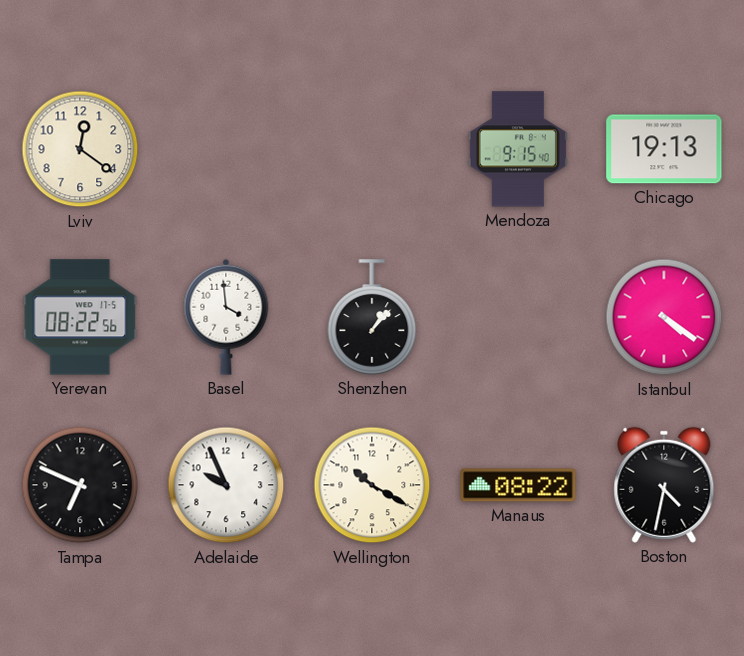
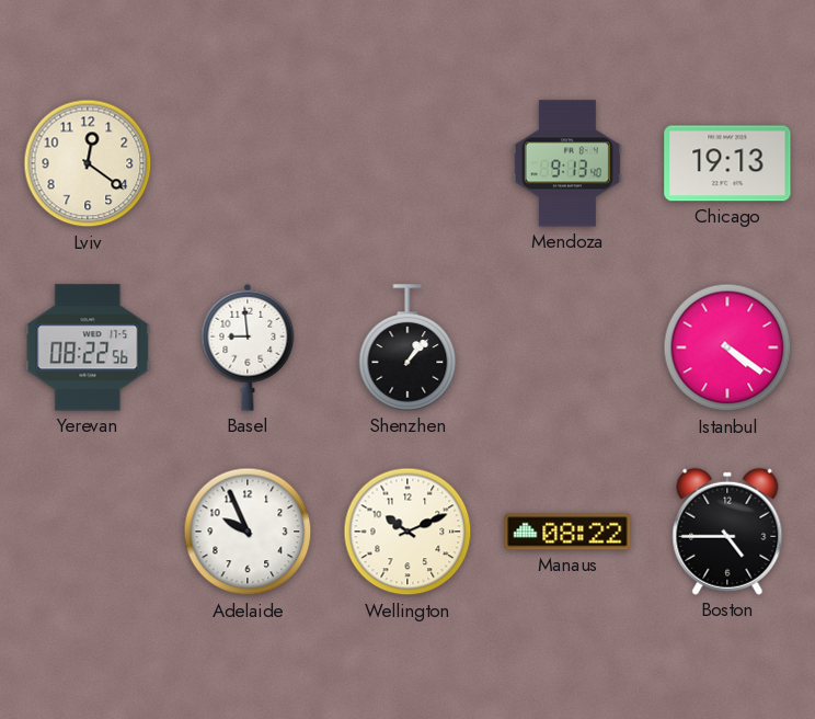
Mendoza: 9:15 -> 9:13
Basel: 3:59 -> 8:59
Tampa: 6:49 -> none
Wellington: 10:20 -> 10:11
Boston: 4:32 -> 4:45
